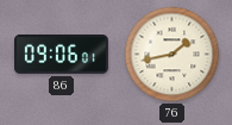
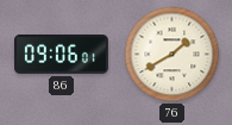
76: 1:43 -> 1:40
